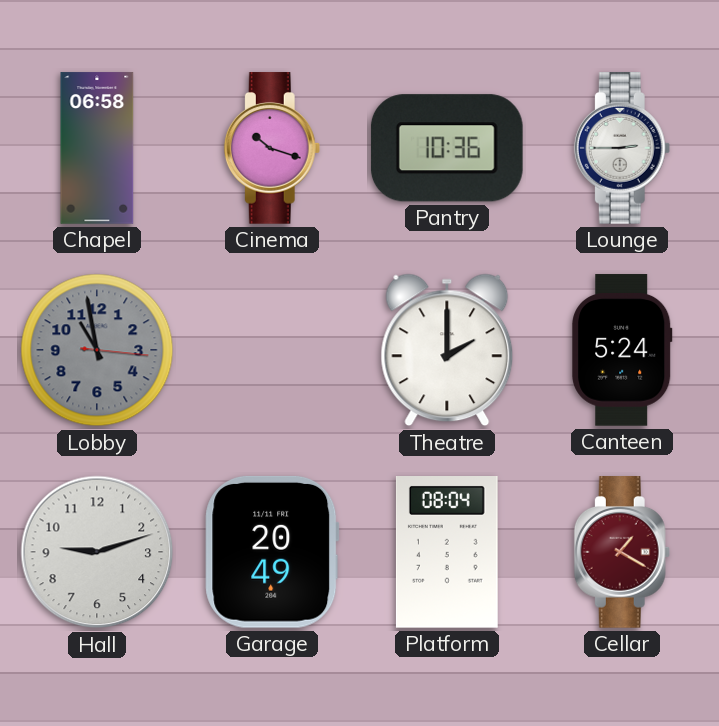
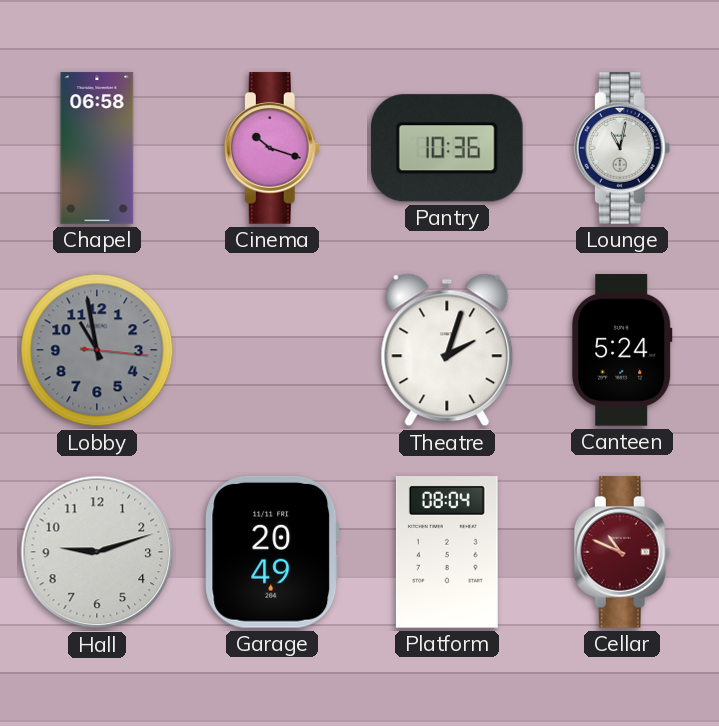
Lounge: 2:45 -> 11:02
Theatre: 2:00 -> 2:03
Cellar: 1:20 -> 10:49
